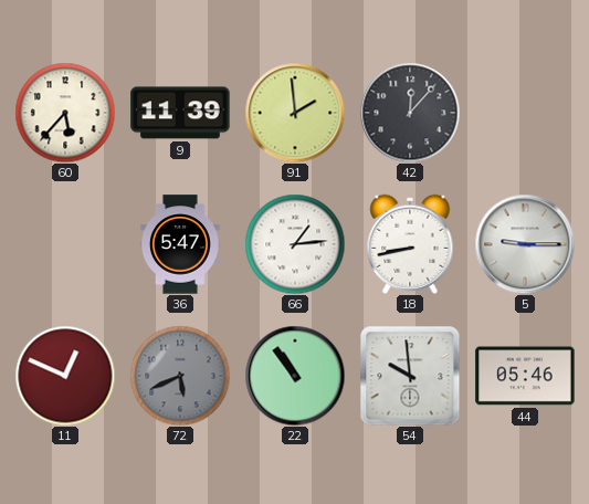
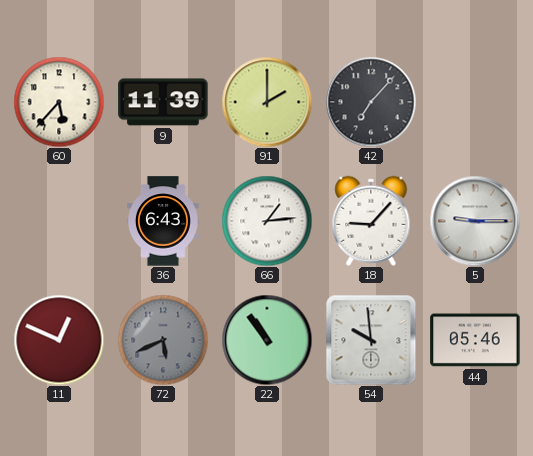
91: 1:59 -> 2:00
42: 12:07 -> 7:07
36: 5:47 -> 6:43
18: 8:43 -> 9:07
